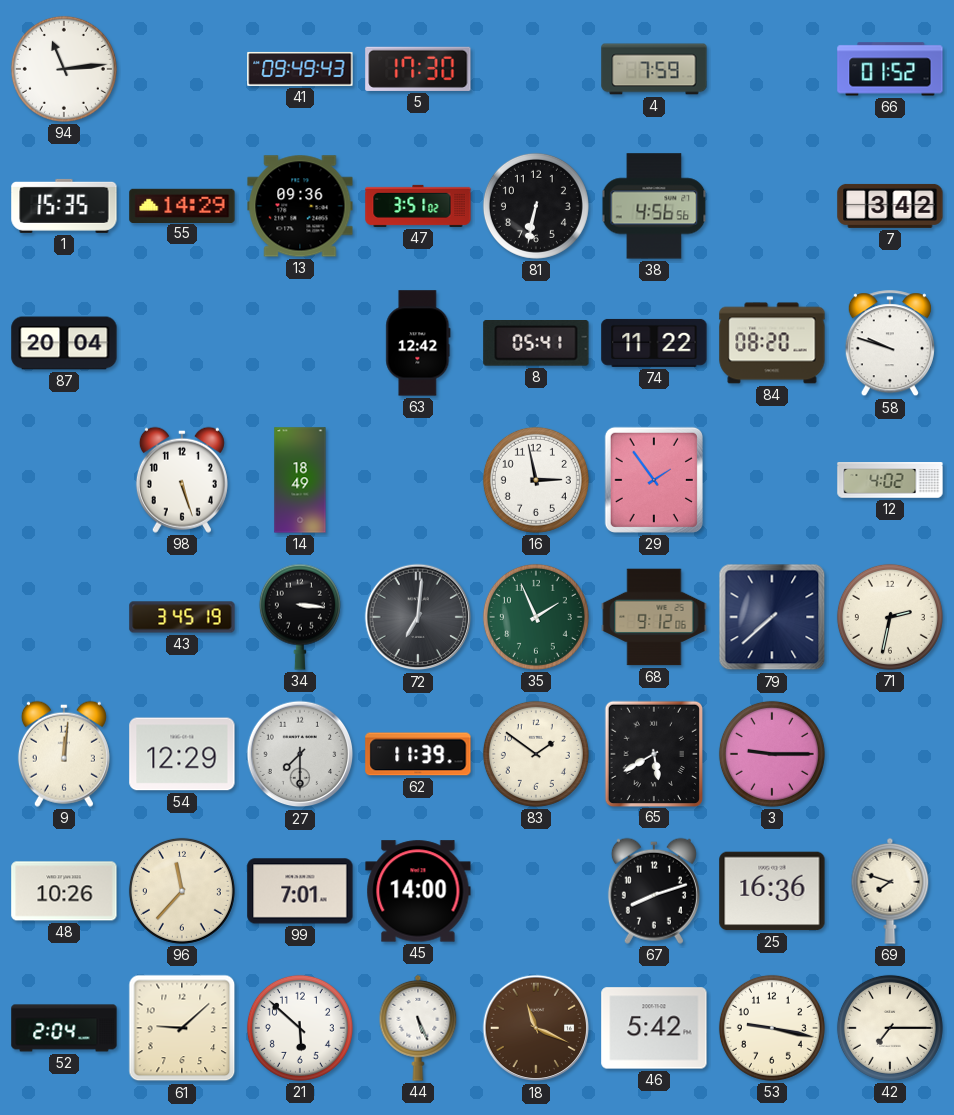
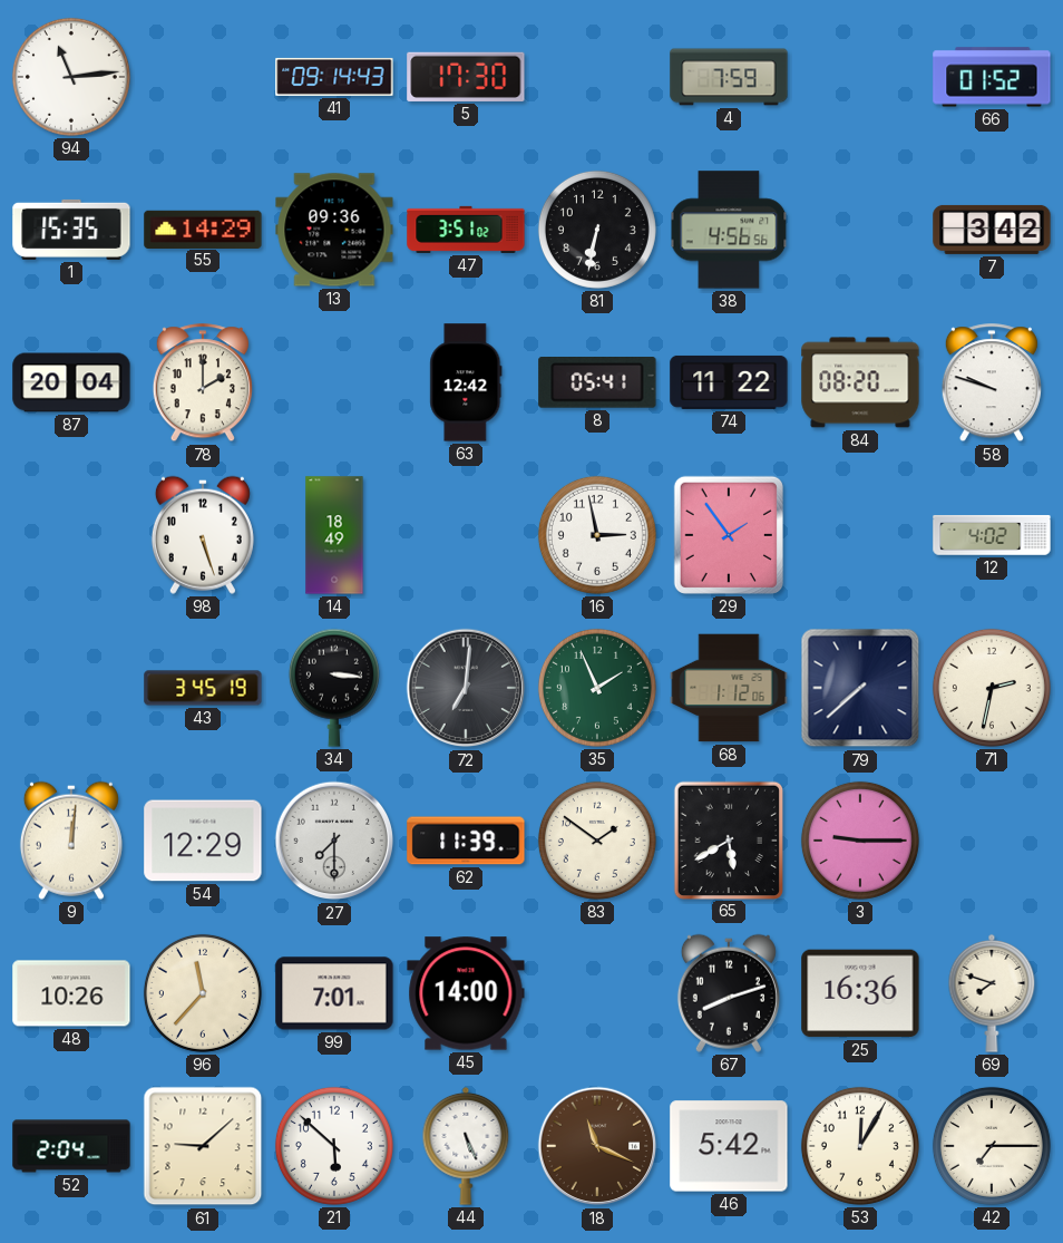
41: 09:49 -> 09:14
78: none -> 2:00
68: 9:12 -> 1:12
53: 9:17 -> 12:05
